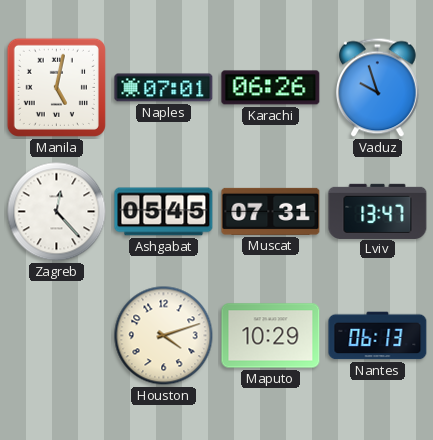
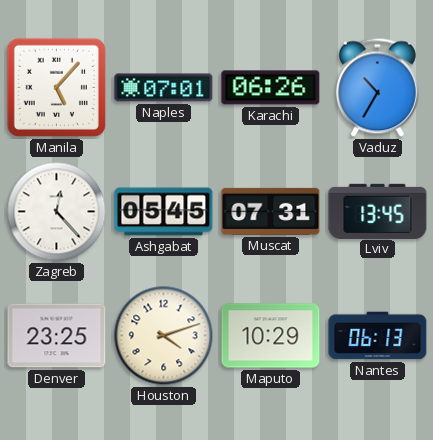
Manila: 5:02 -> 5:07
Vaduz: 9:57 -> 10:35
Lviv: 13:47 -> 13:45
Denver: none -> 23:25
